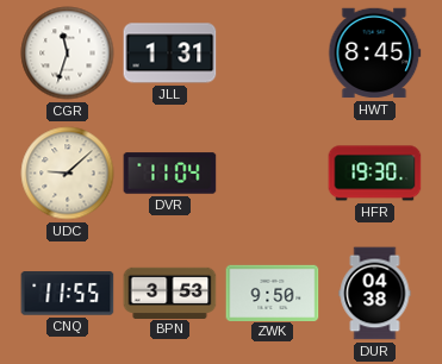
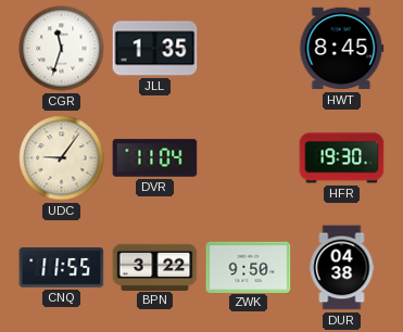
JLL: 1:31 -> 1:35
UDC: 9:08 -> 9:06
BPN: 3:53 -> 3:22
